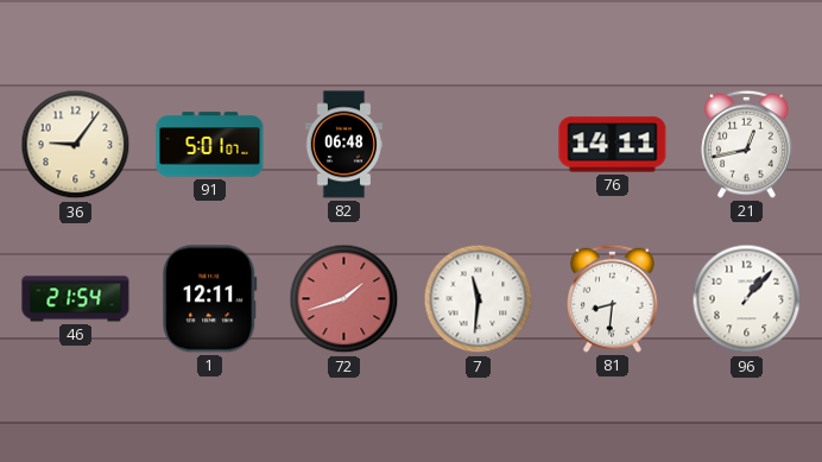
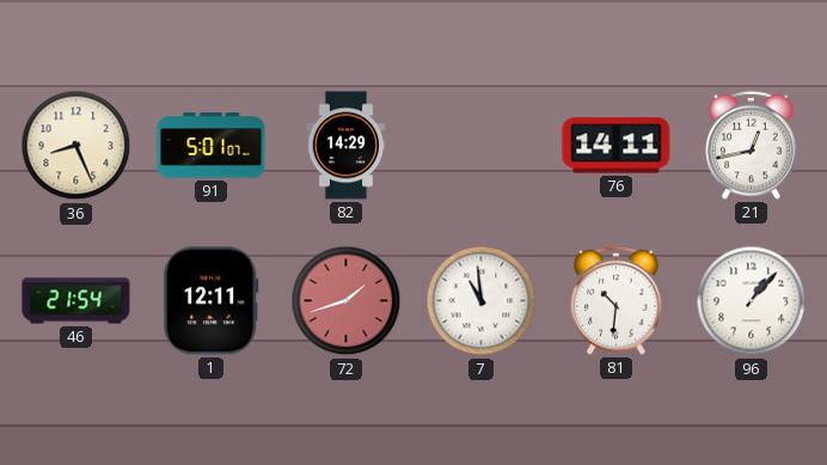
36: 9:06 -> 8:26
82: 06:48 -> 14:29
7: 11:31 -> 10:59
81: 8:31 -> 10:31
